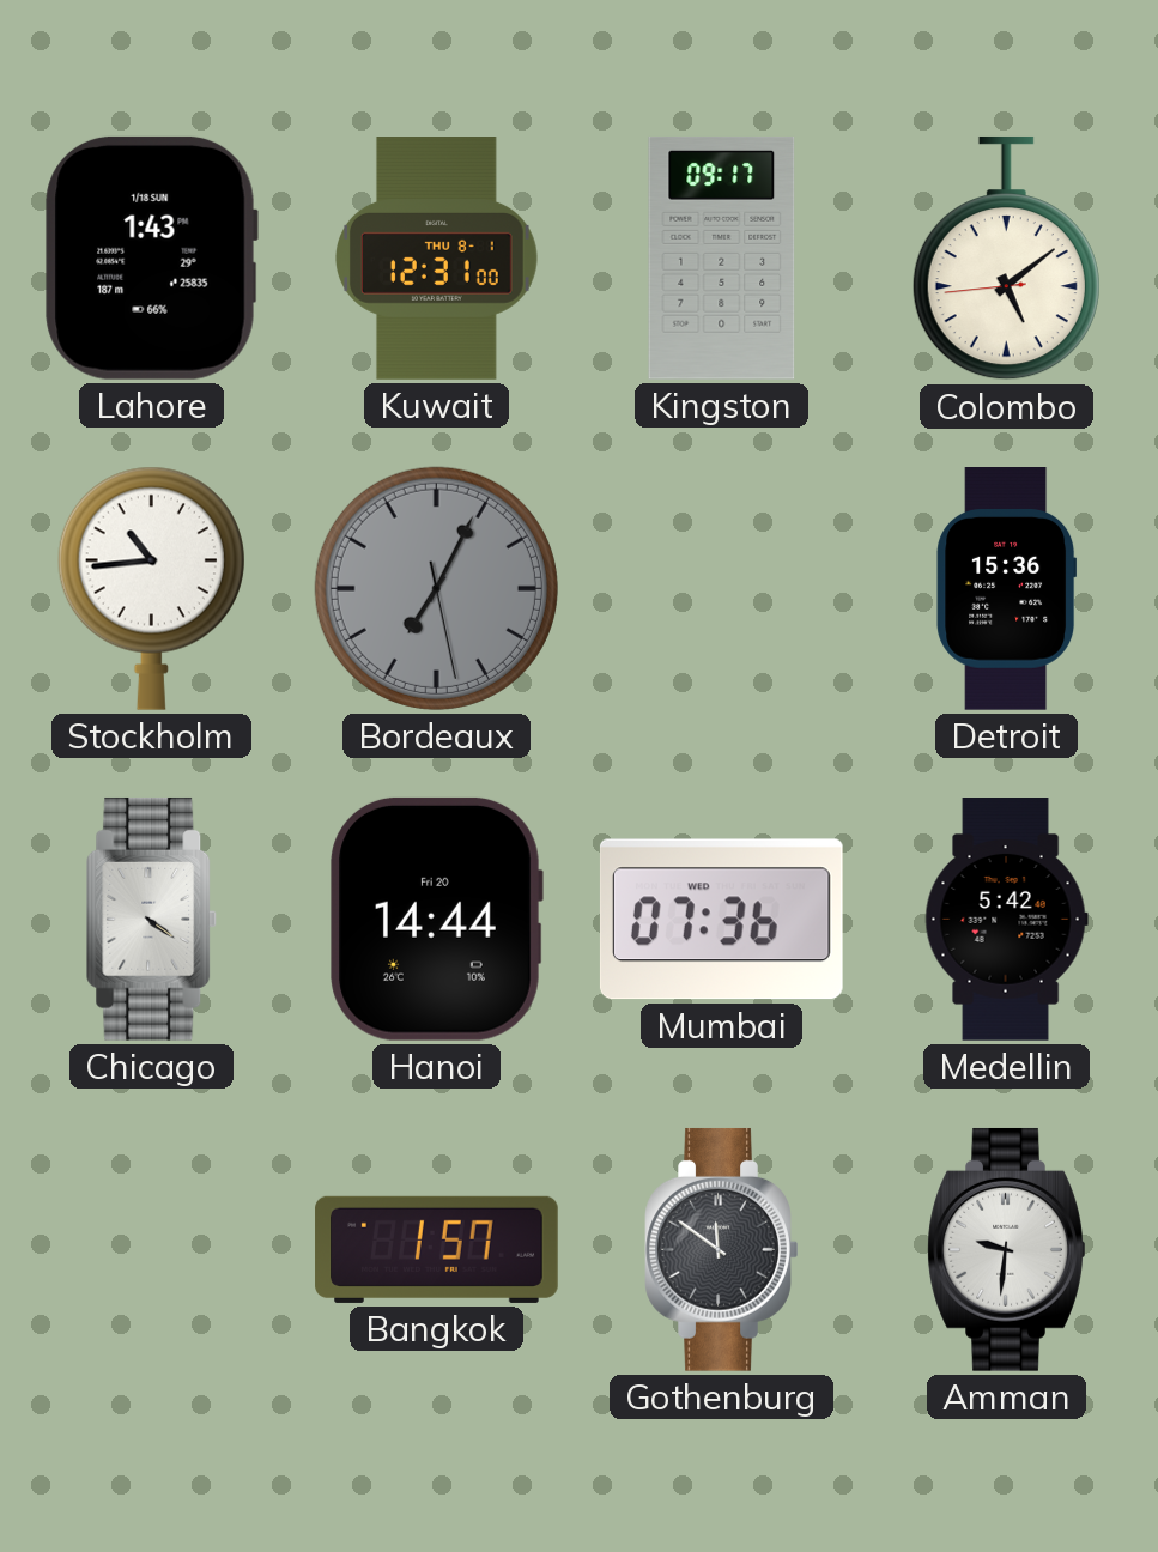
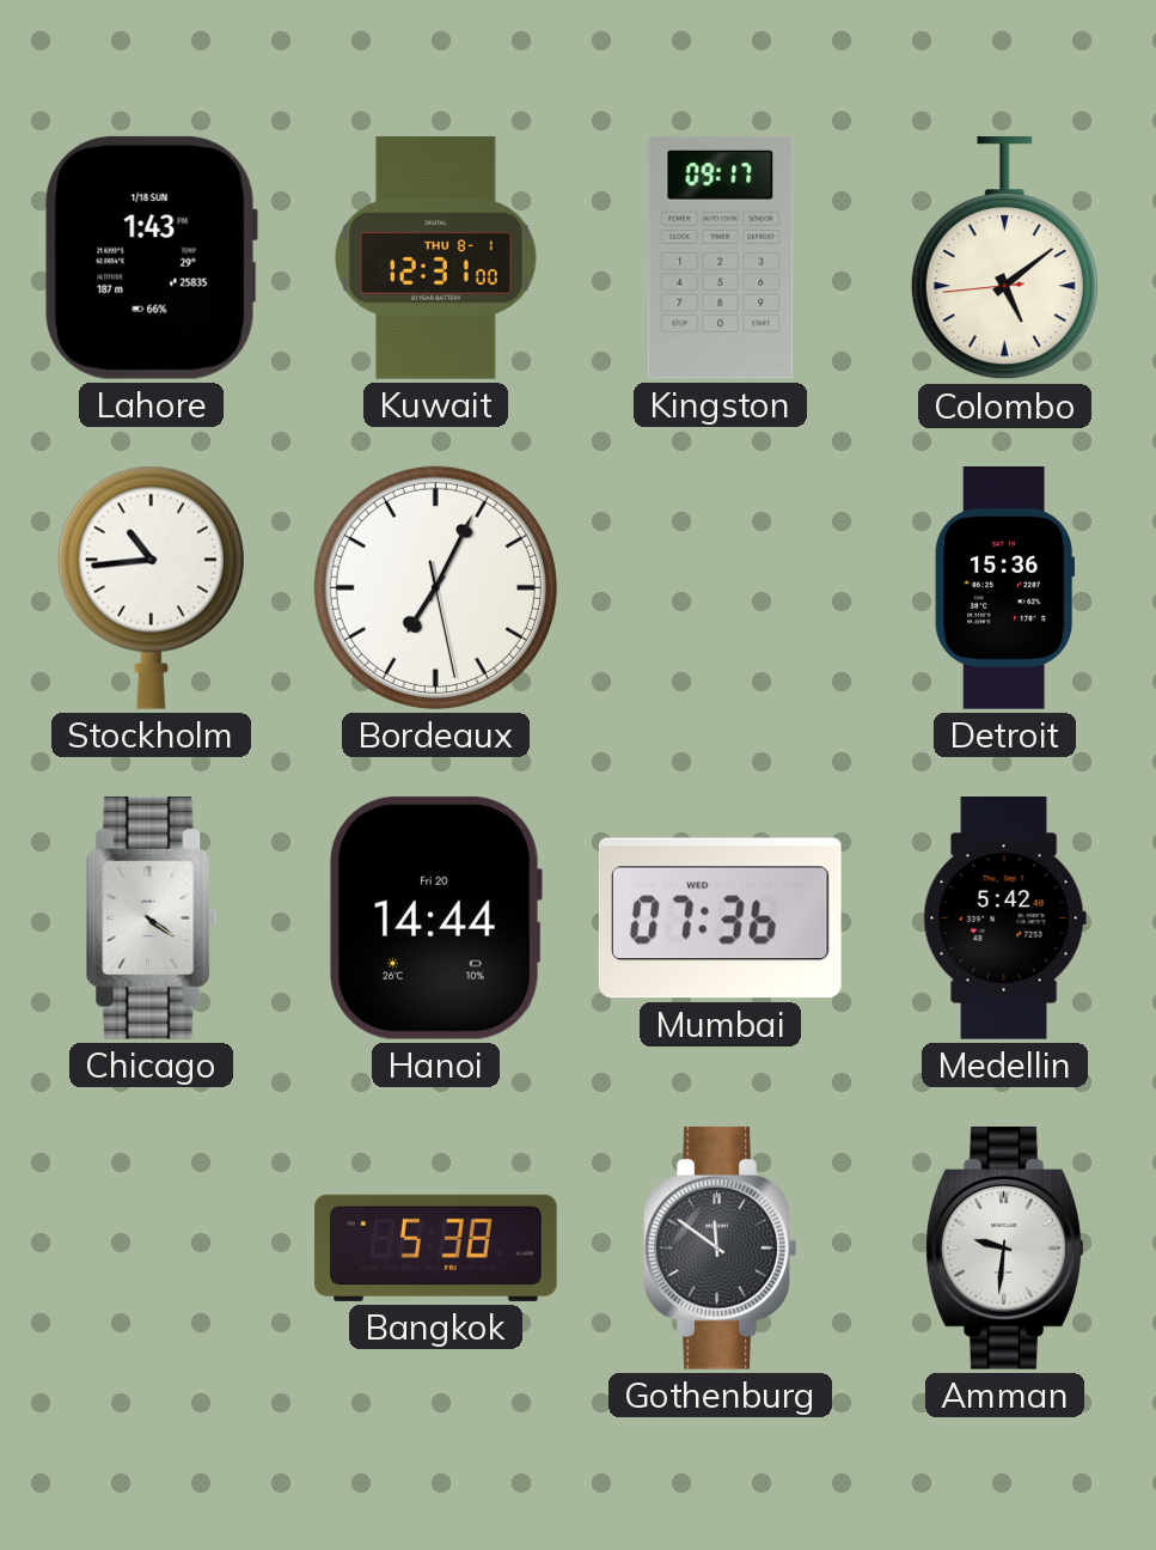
Bordeaux dial: grey -> white
Bangkok: 1:57 -> 5:38
